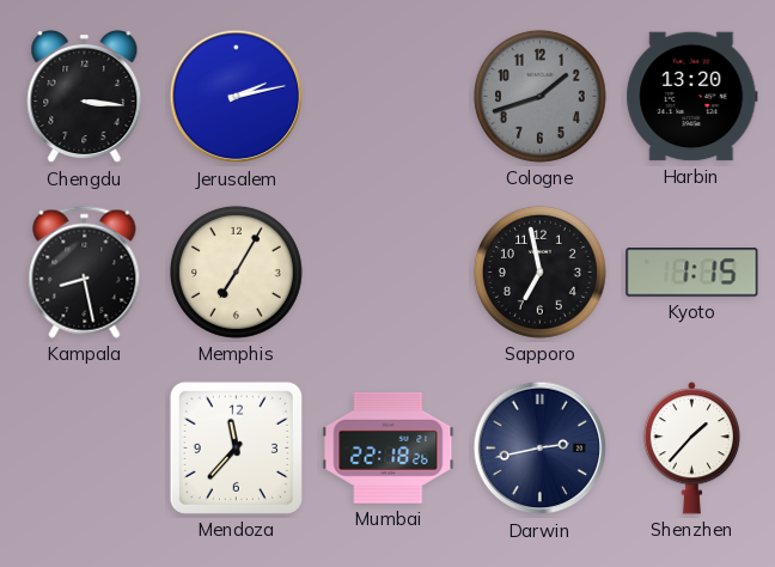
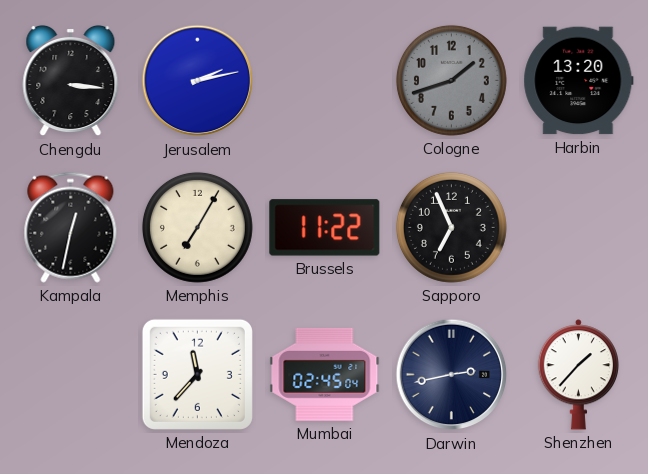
Kampala: 8:28 -> 12:32
Brussels: none -> 11:22
Sapporo: 6:58 -> 6:56
Kyoto: 1:15 -> none
Mumbai: 22:18 -> 02:45
